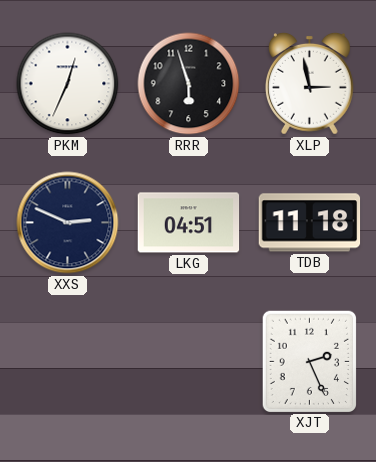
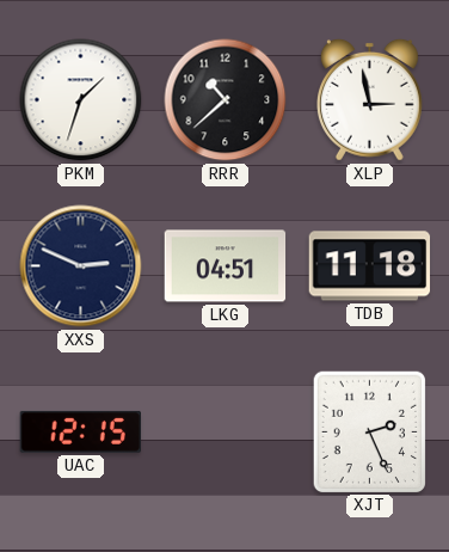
PKM: 12:34 -> 1:33
RRR: 5:57 -> 10:38
UAC: none -> 12:15
